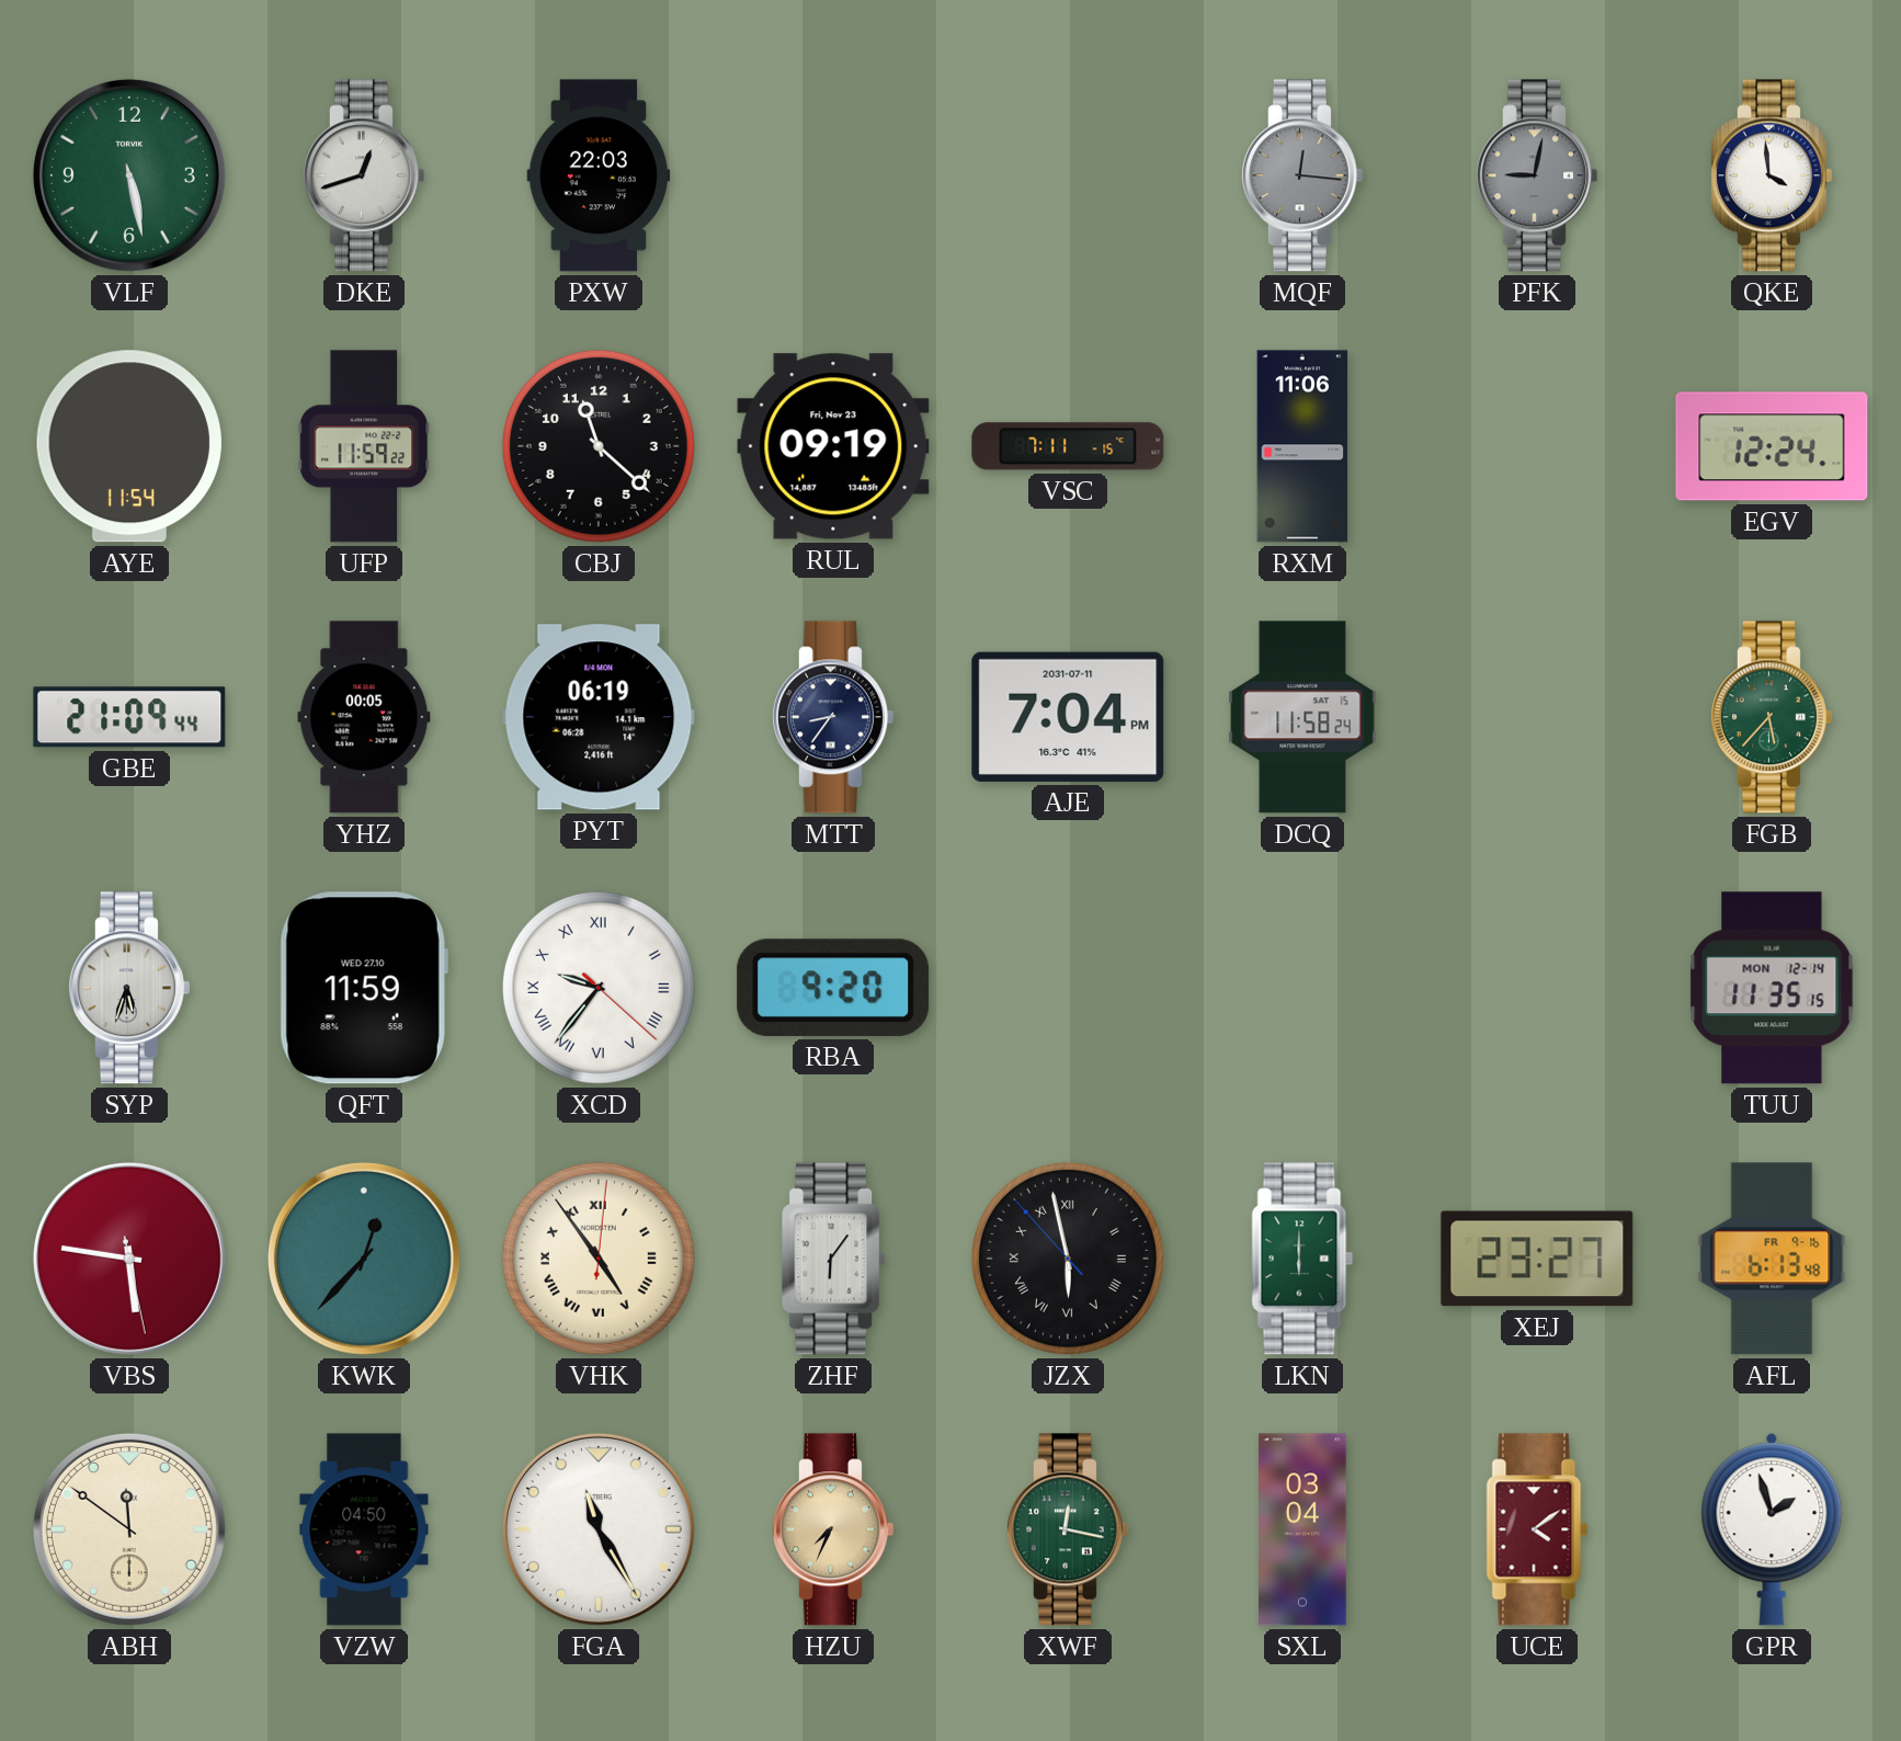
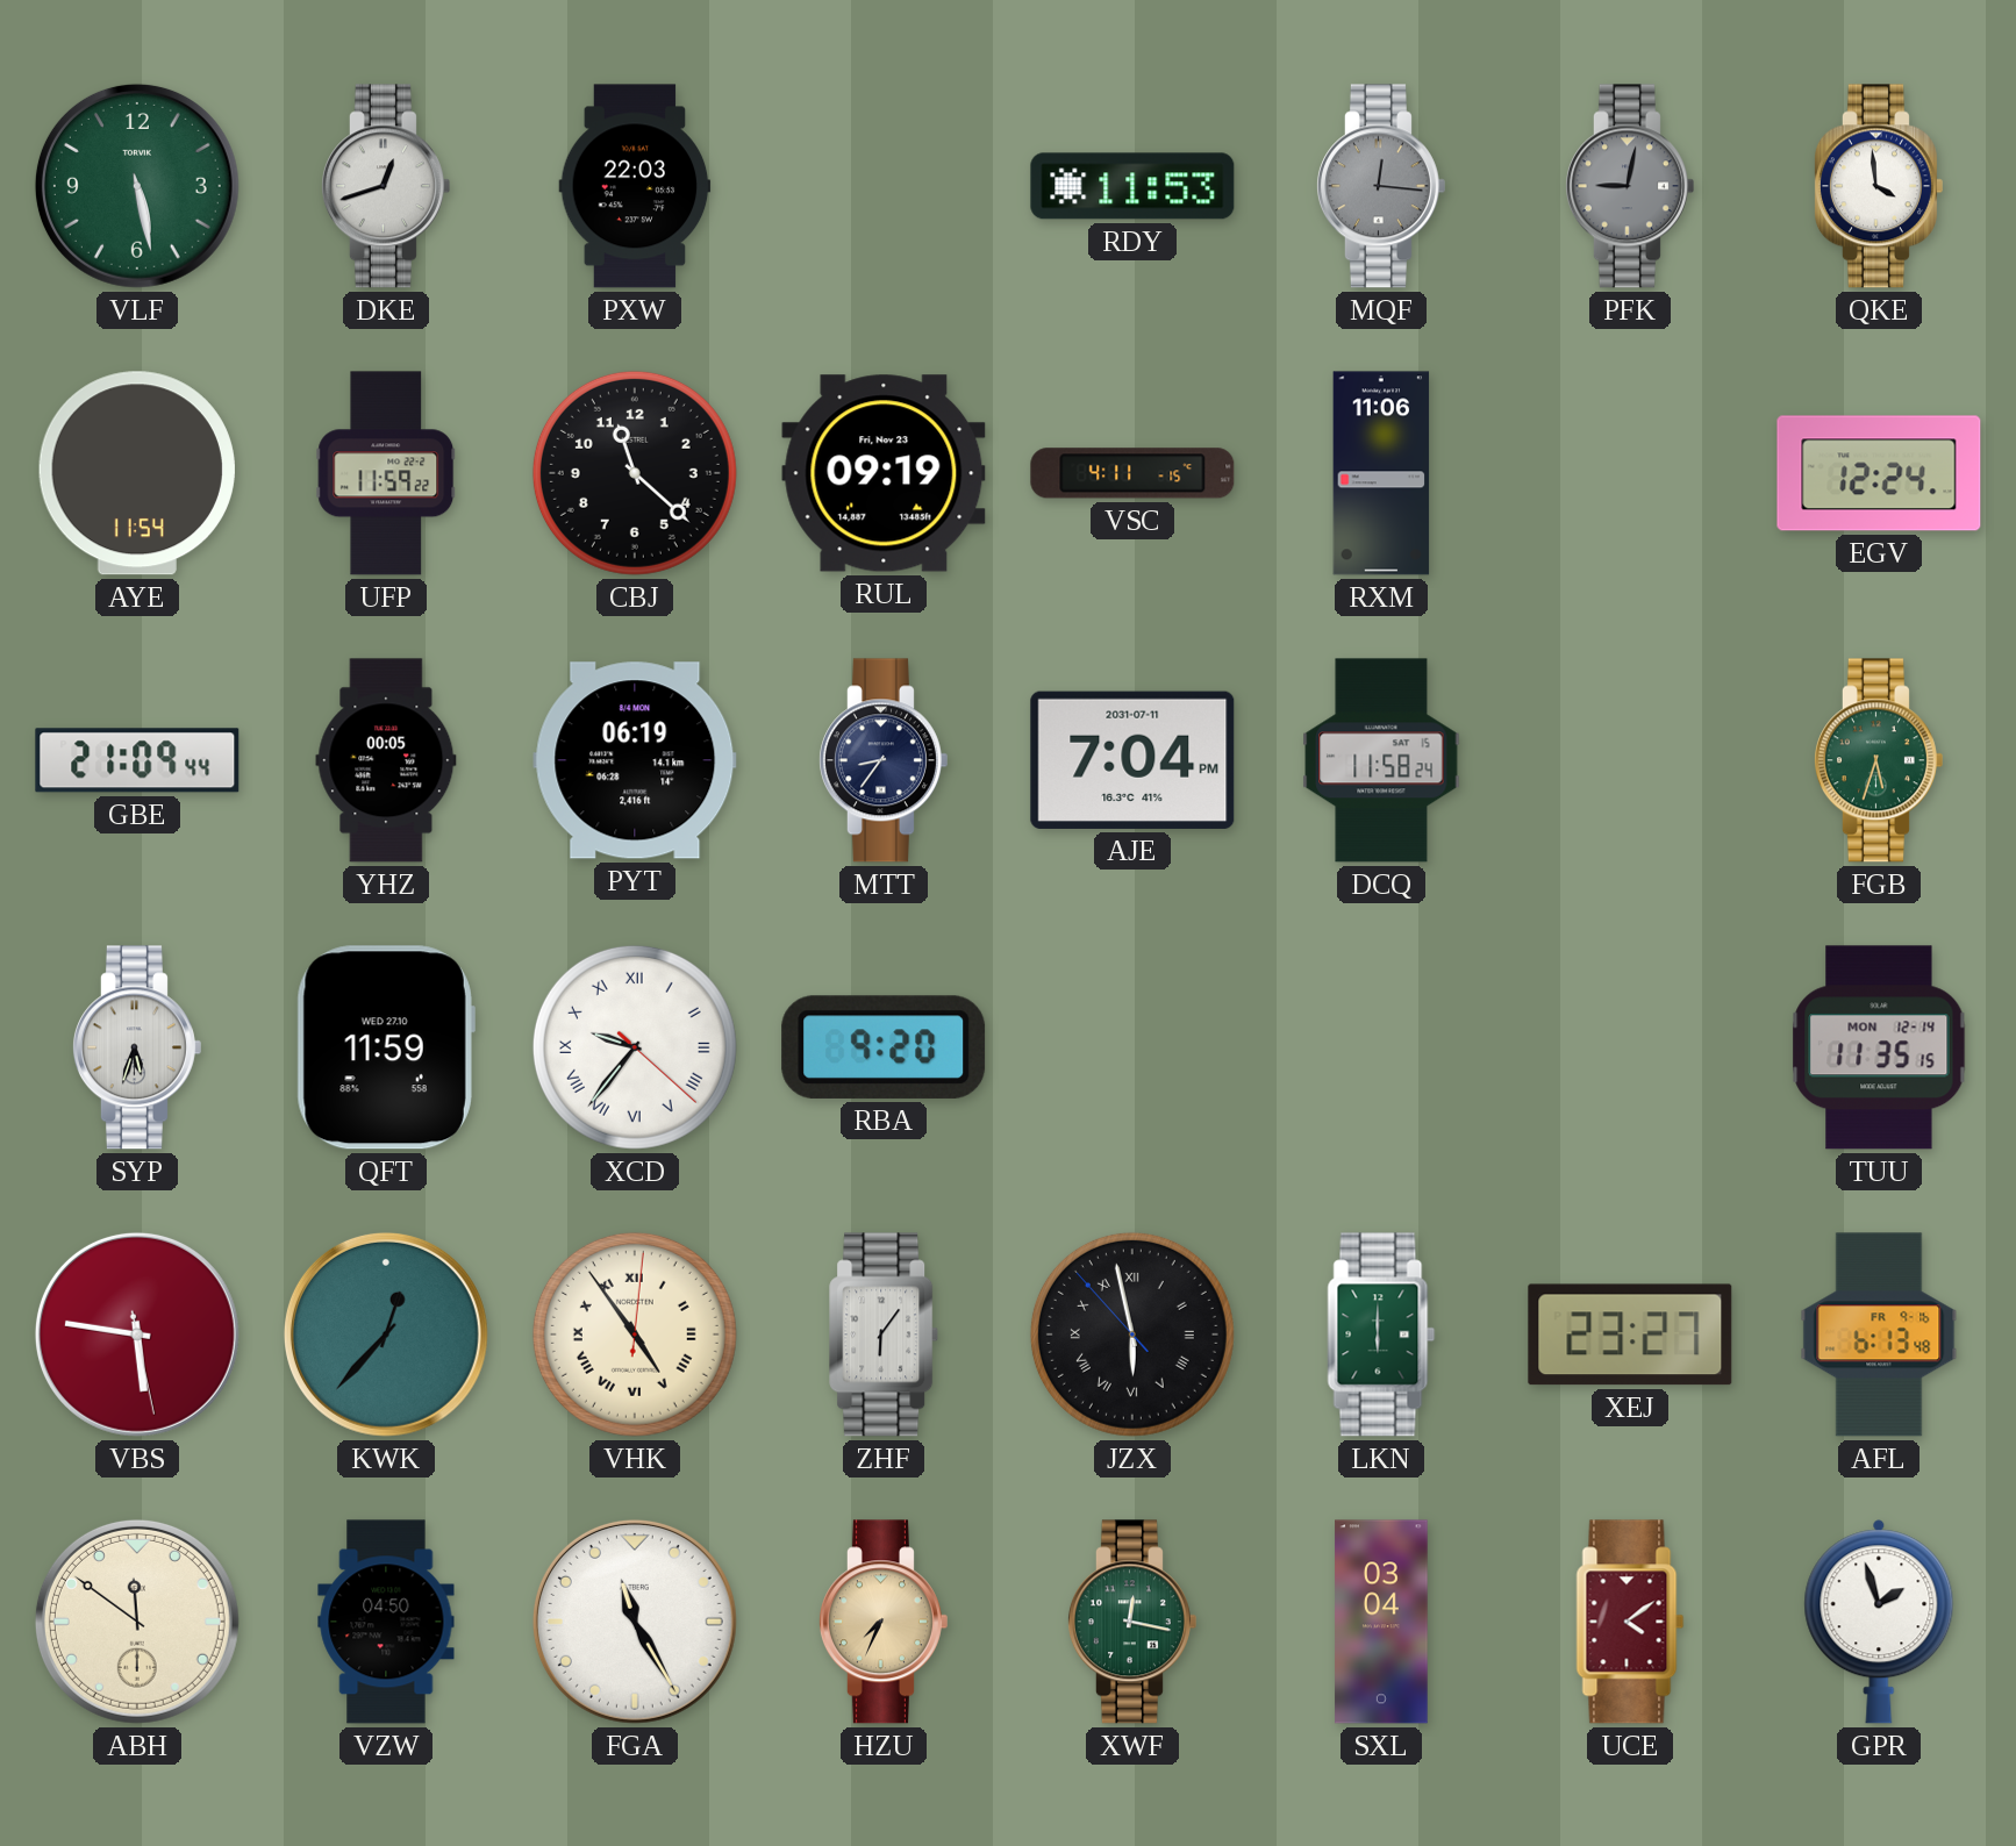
RDY: none -> 11:53
VSC: 7:11 -> 4:11
FGB: 5:37 -> 5:33
